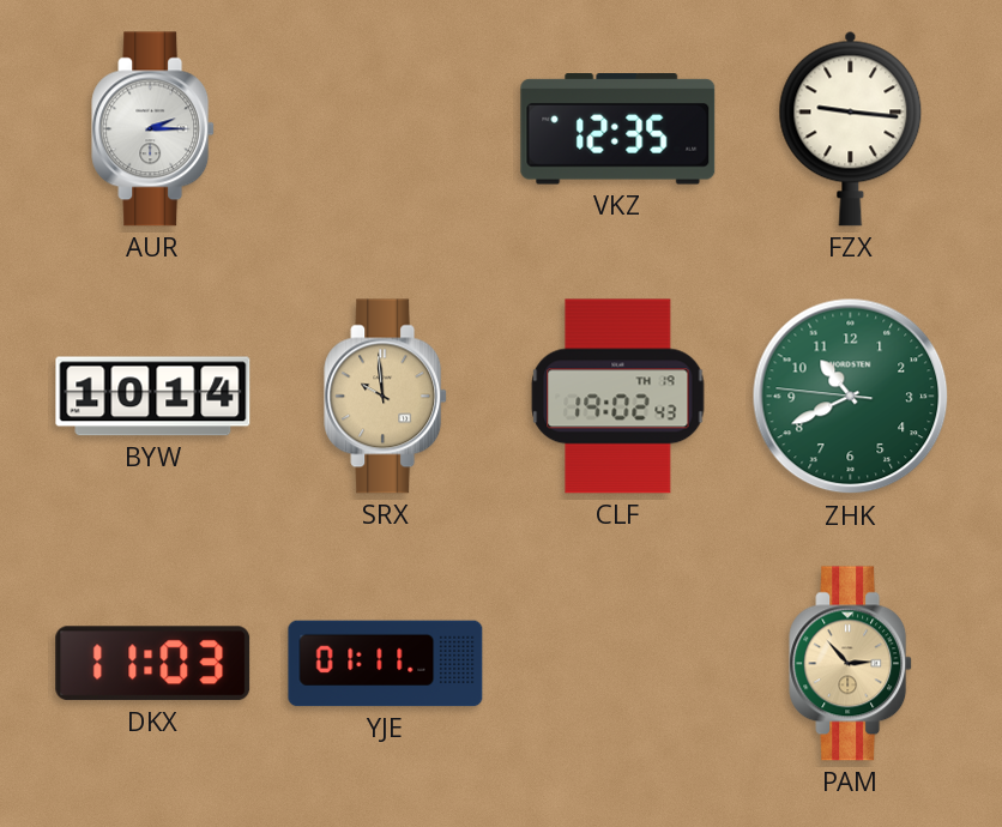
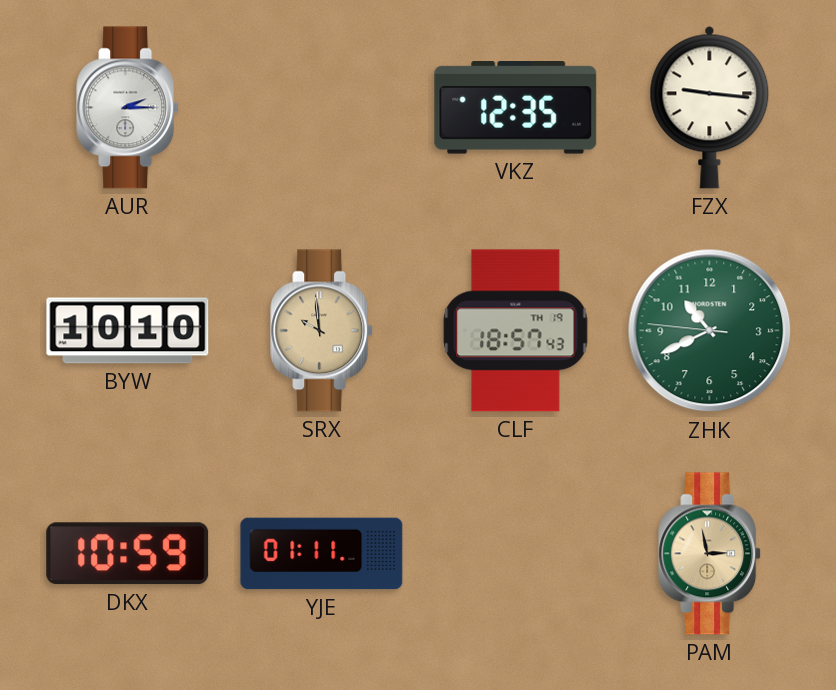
BYW: 10:14 -> 10:10
CLF: 19:02 -> 18:57
DKX: 11:03 -> 10:59
PAM: 2:53 -> 2:58
